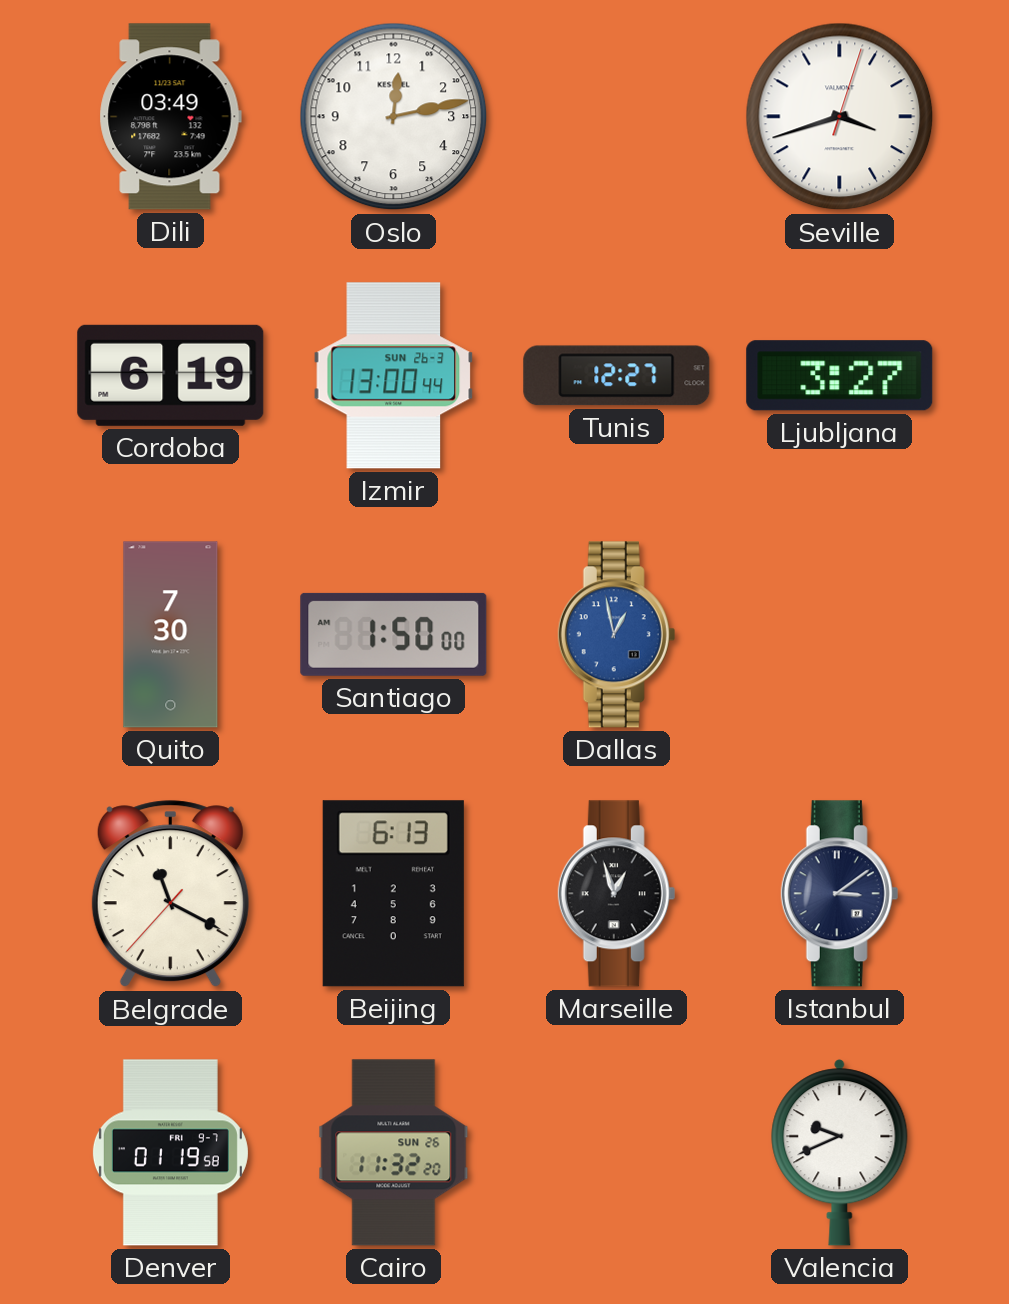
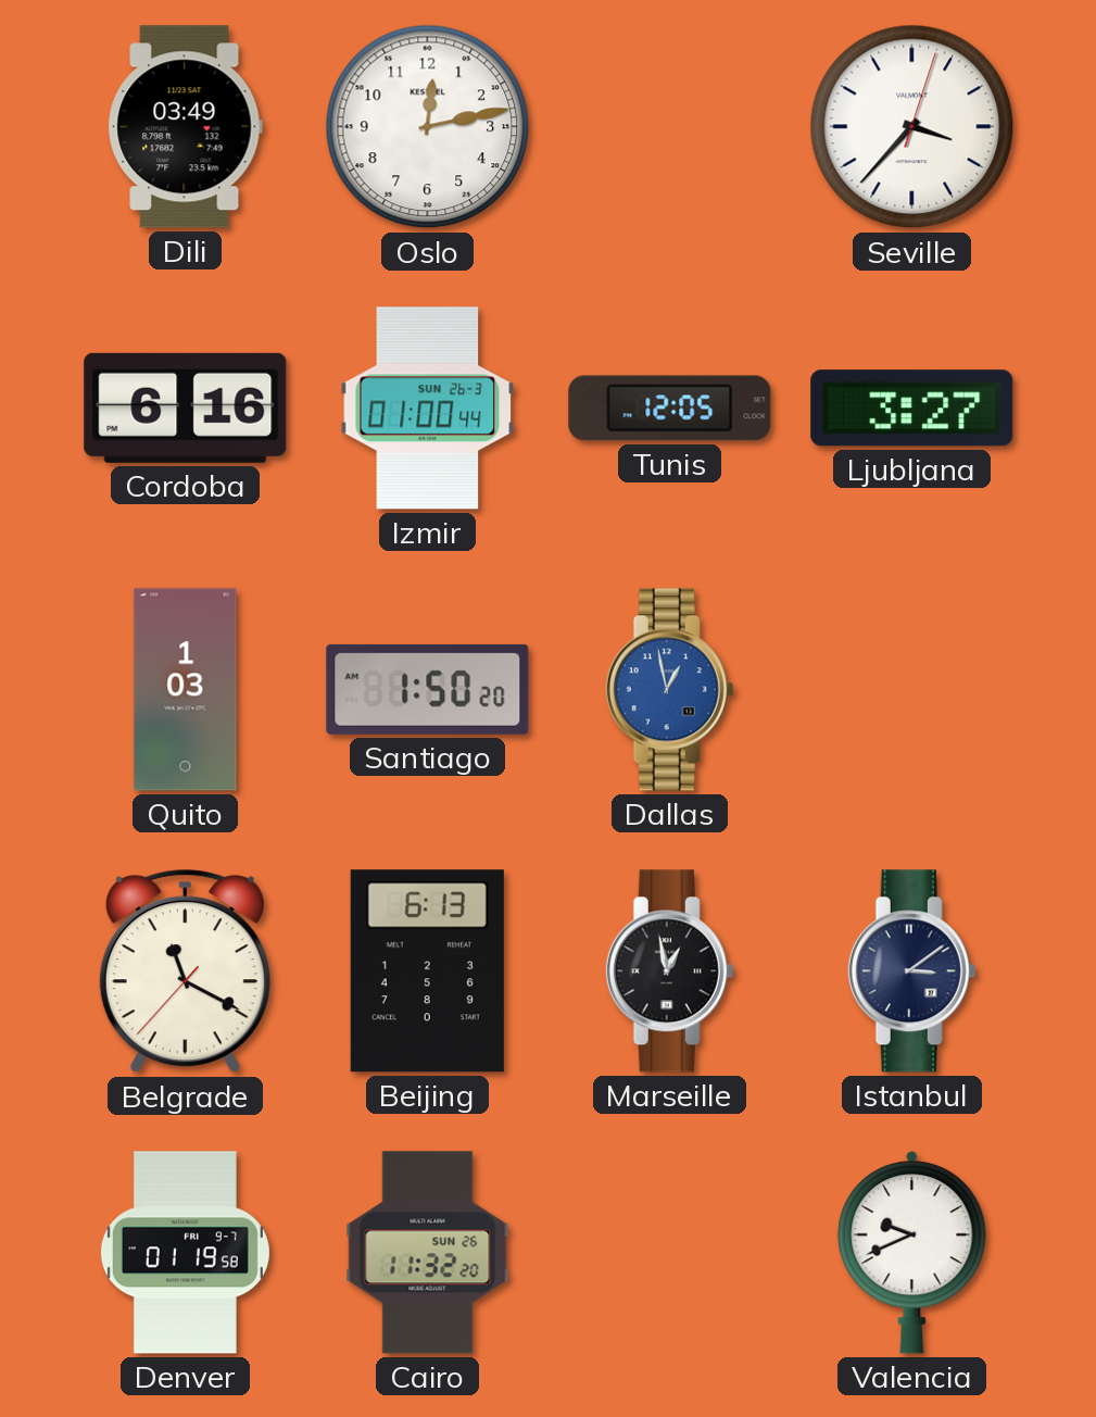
Seville: 3:42 -> 3:37
Cordoba: 6:19 -> 6:16
Izmir: 13:00 -> 01:00
Tunis: 12:27 -> 12:05
Quito: 7:30 -> 1:03
Santiago: 1:50:00 -> 1:50:20
Marseille: 12:57 -> 12:58
